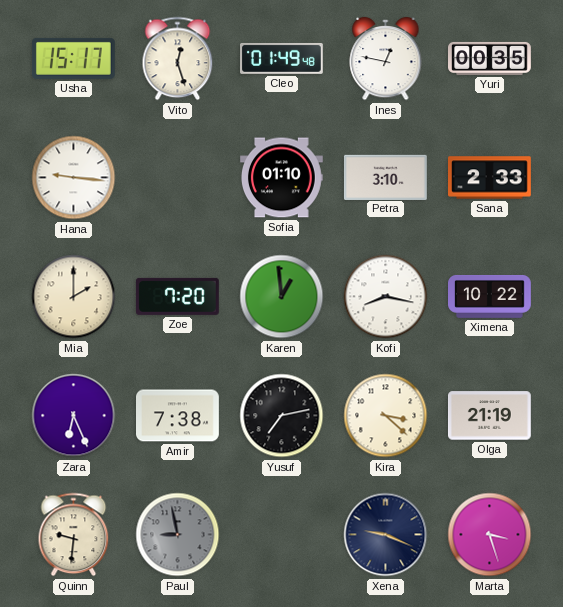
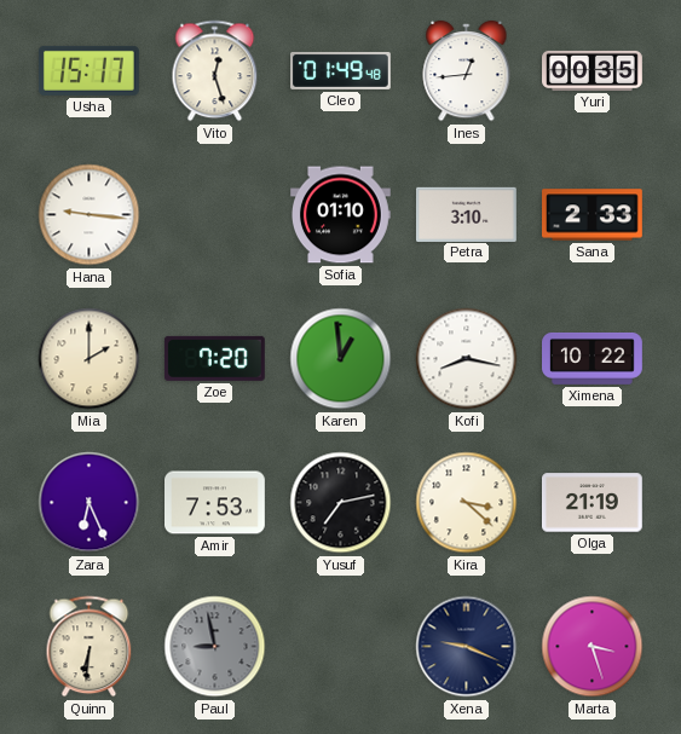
Ines: 12:47 -> 12:44
Amir: 7:38 -> 7:53
Quinn: 9:31 -> 6:31
